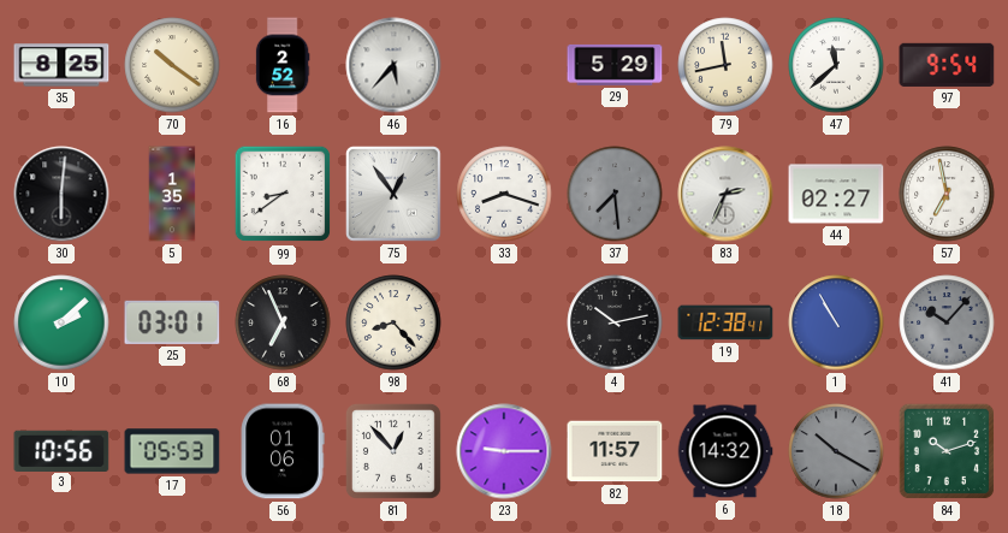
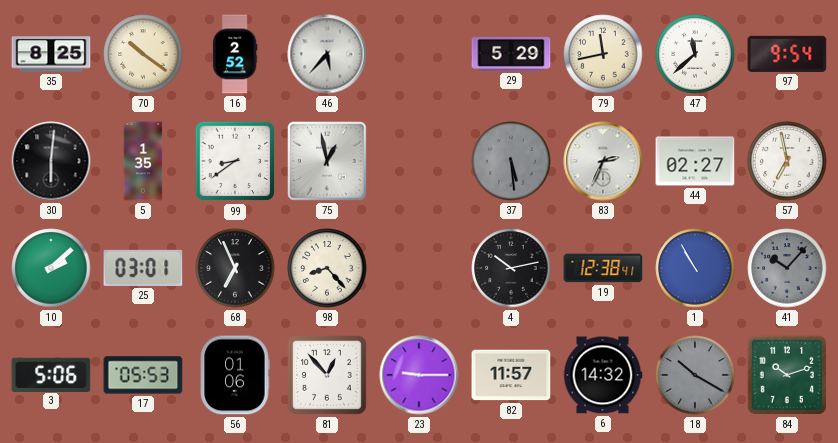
75: 12:54 -> 12:58
33: 8:18 -> none
37: 7:29 -> 5:29
3: 10:56 -> 5:06
